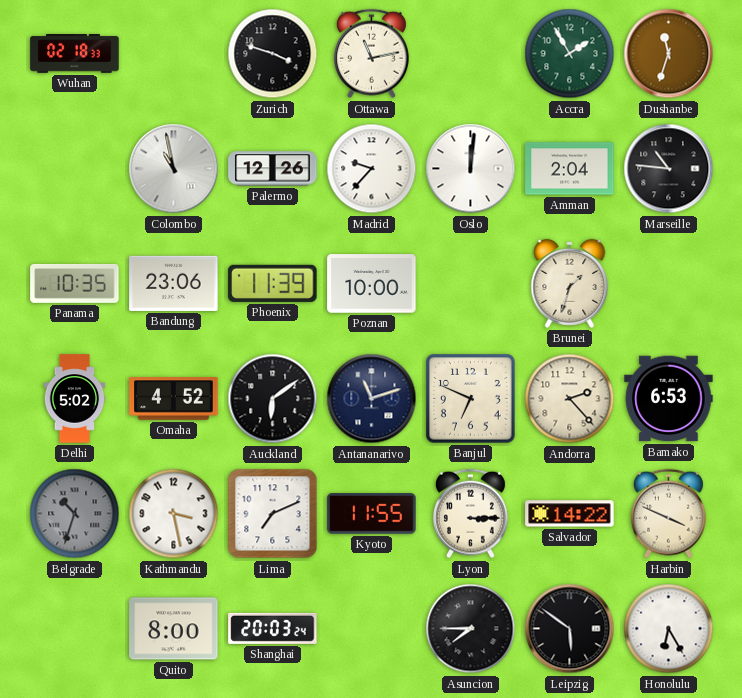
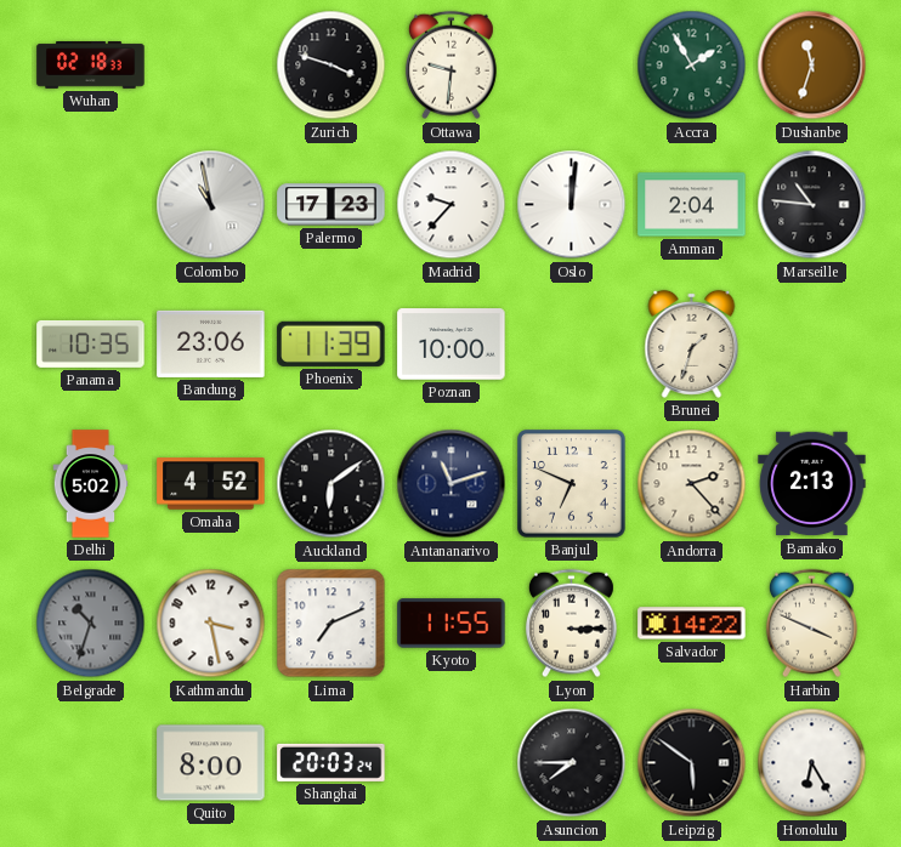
Ottawa: 11:13 -> 9:31
Palermo: 12:26 -> 17:23
Bamako: 6:53 -> 2:13
